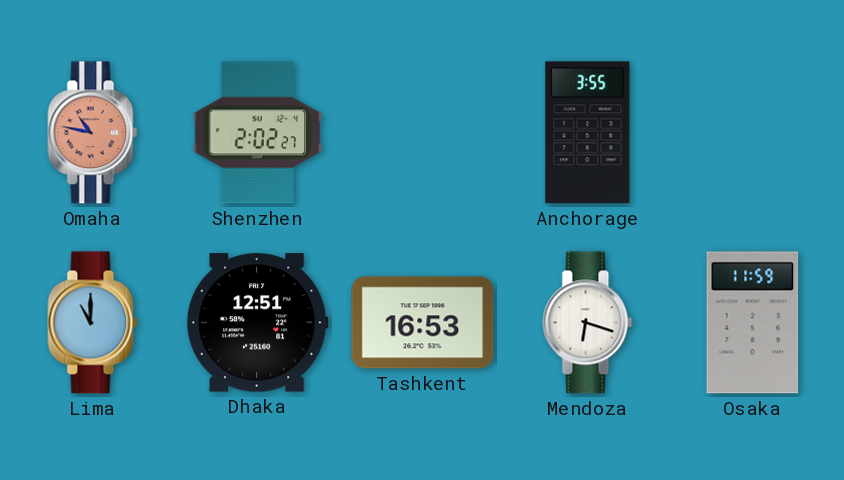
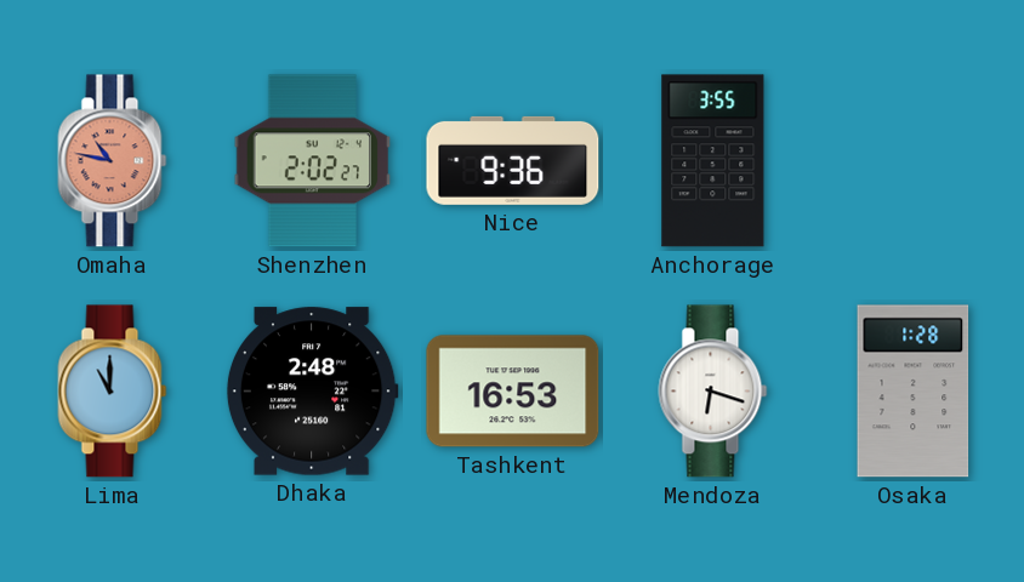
Nice: none -> 9:36
Dhaka: 12:51 -> 2:48
Osaka: 11:59 -> 1:28
